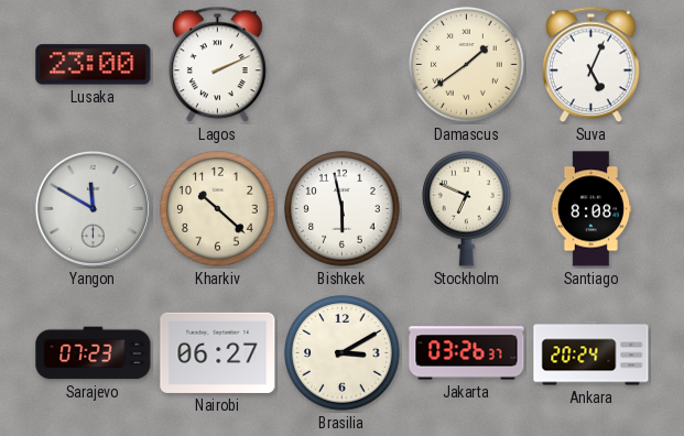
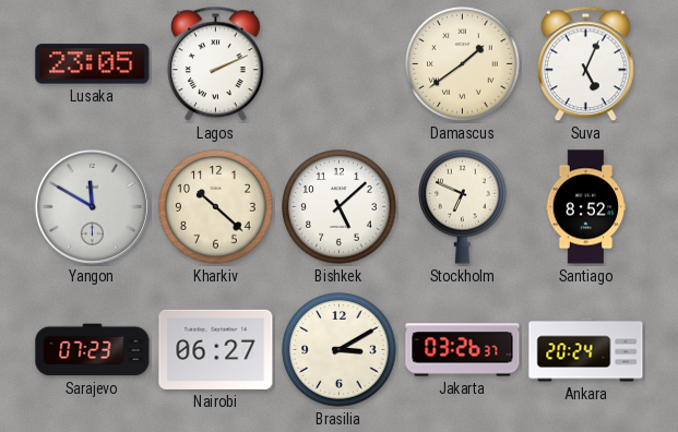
Lusaka: 23:00 -> 23:05
Bishkek: 5:58 -> 5:08
Santiago: 8:08 -> 8:52
